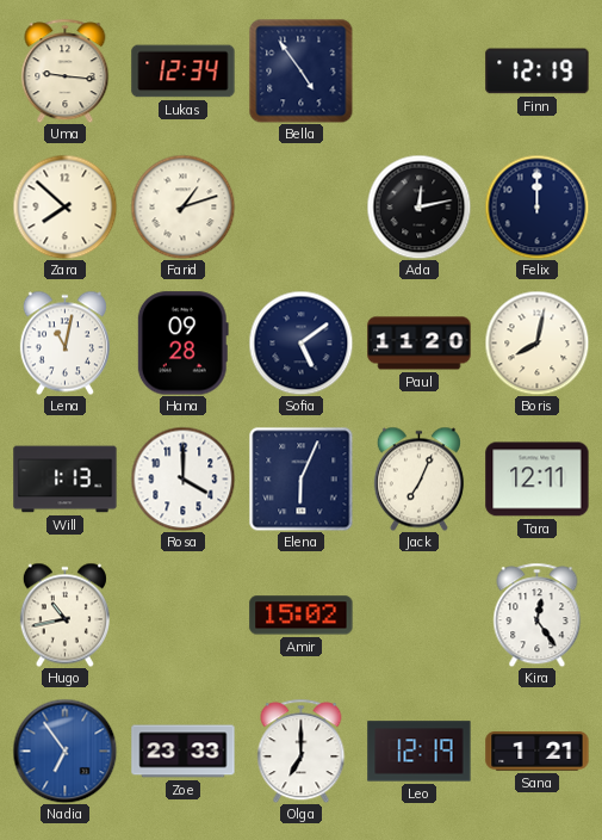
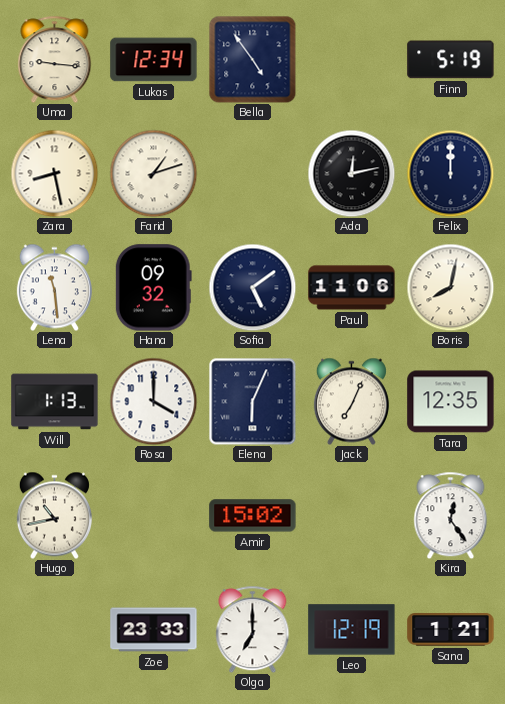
Finn: 12:19 -> 5:19
Zara: 7:52 -> 8:28
Lena: 11:02 -> 11:29
Hana: 09:28 -> 09:32
Paul: 11:20 -> 11:06
Tara: 12:11 -> 12:35
Nadia: 6:54 -> none
